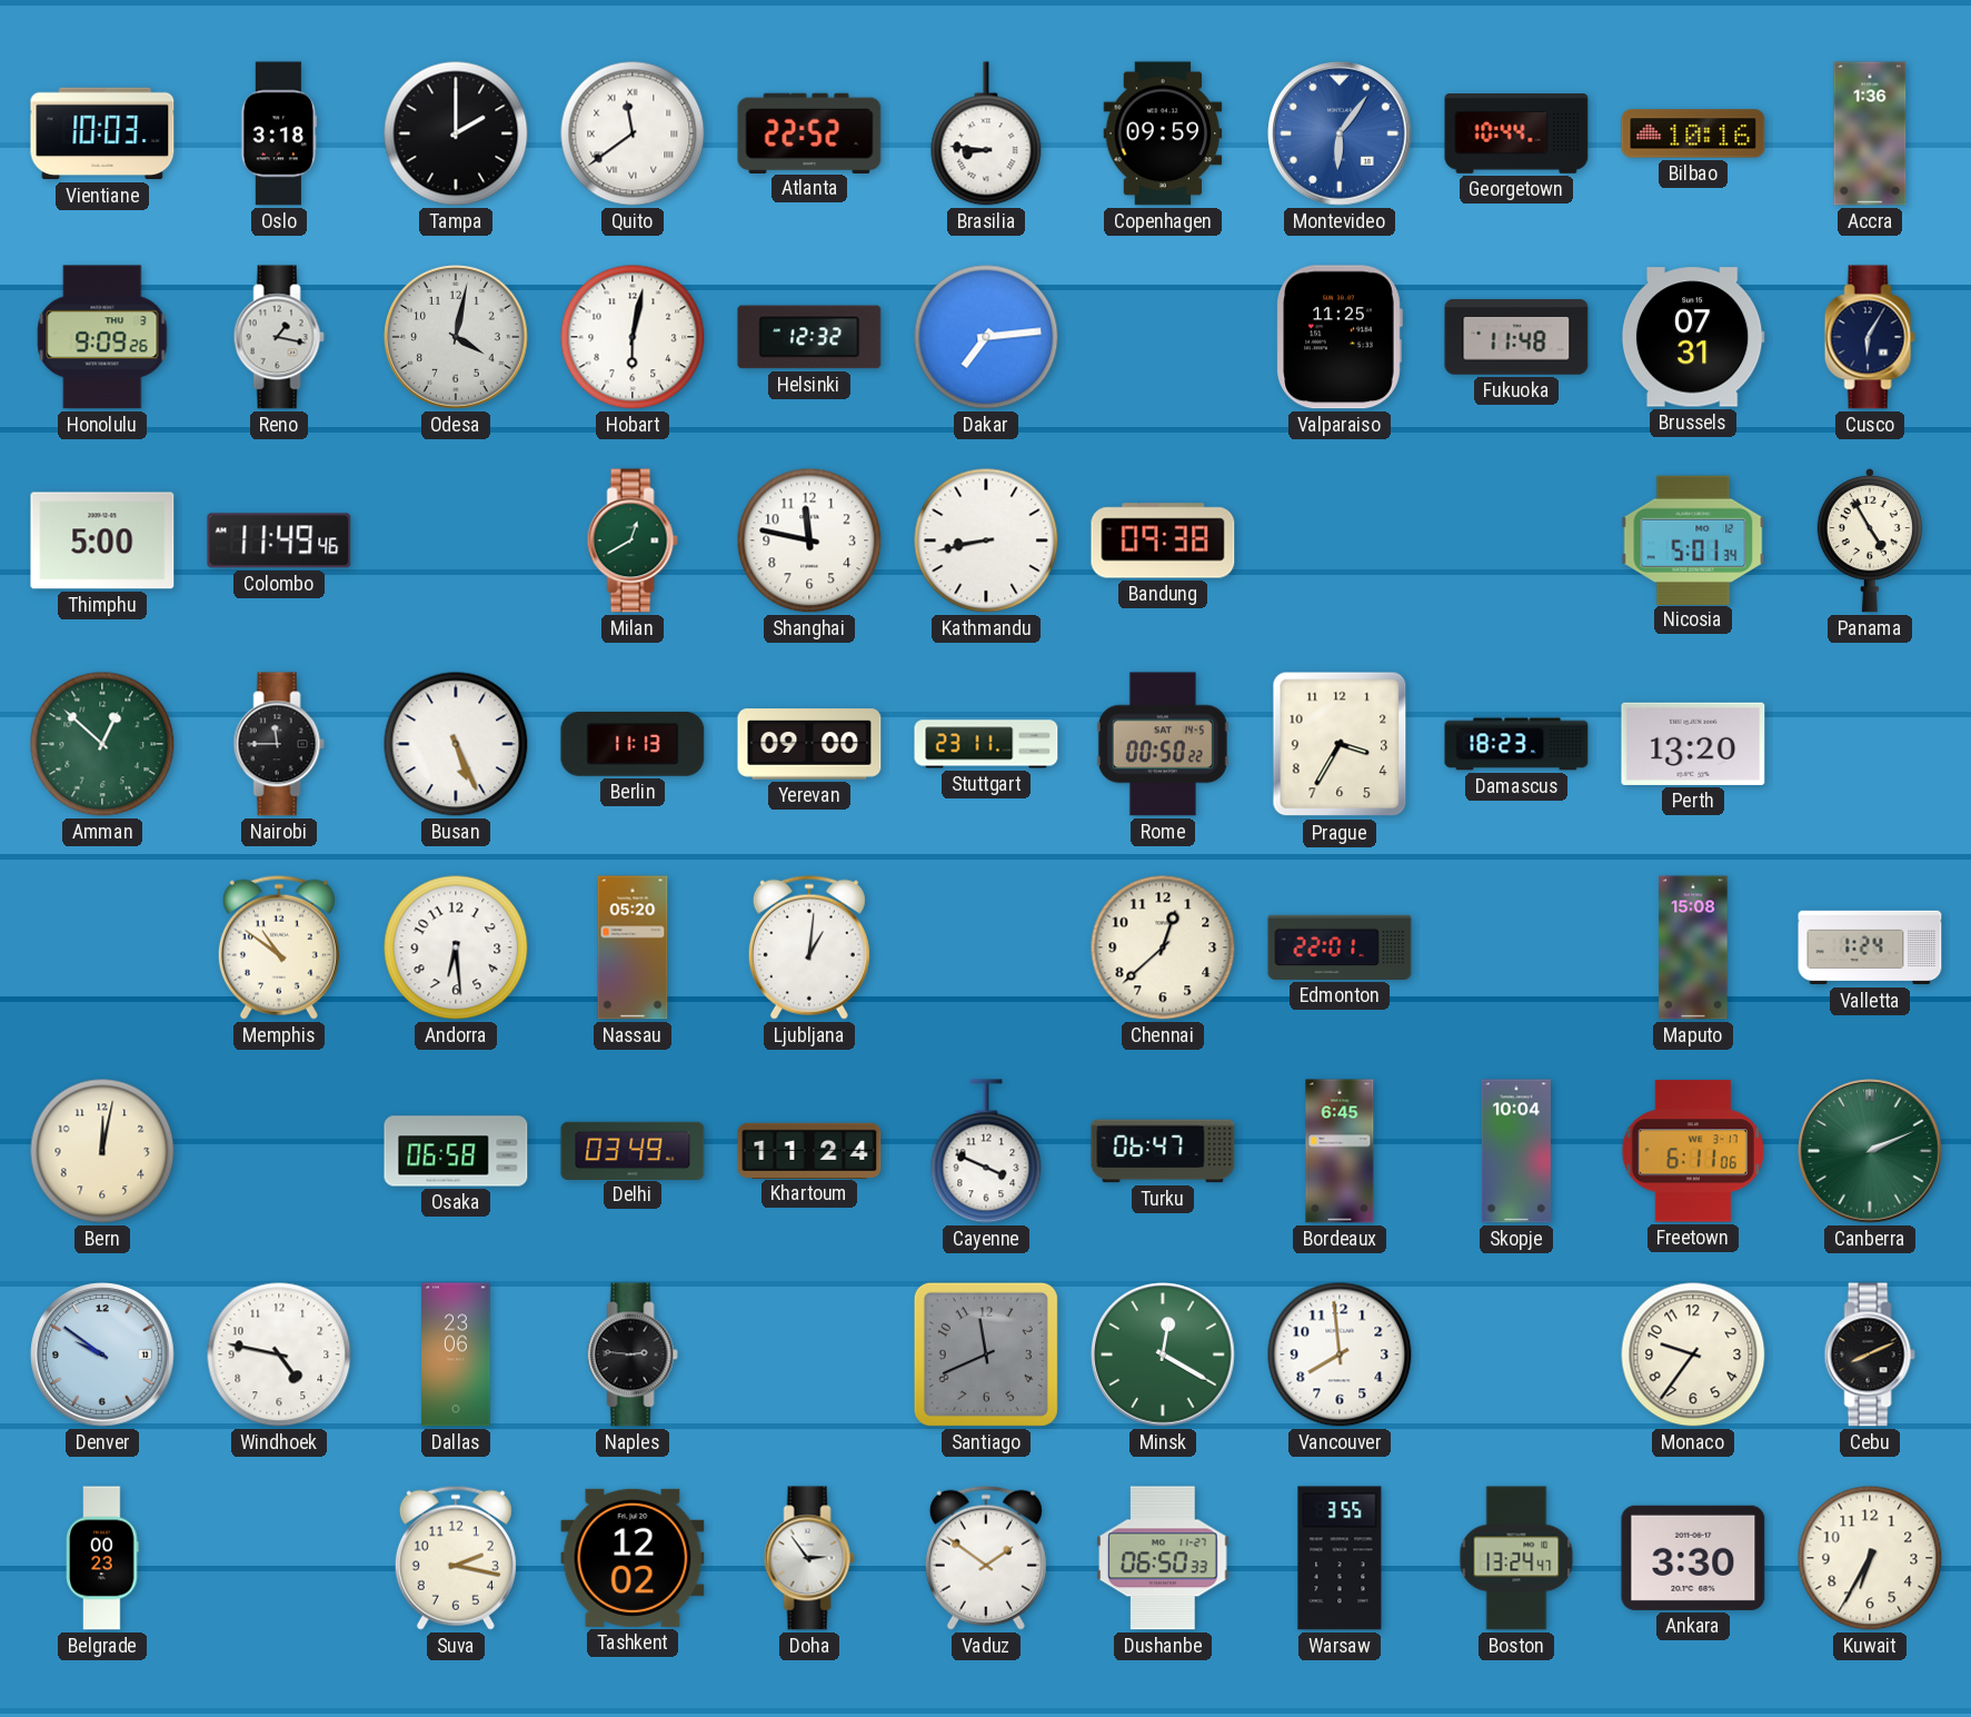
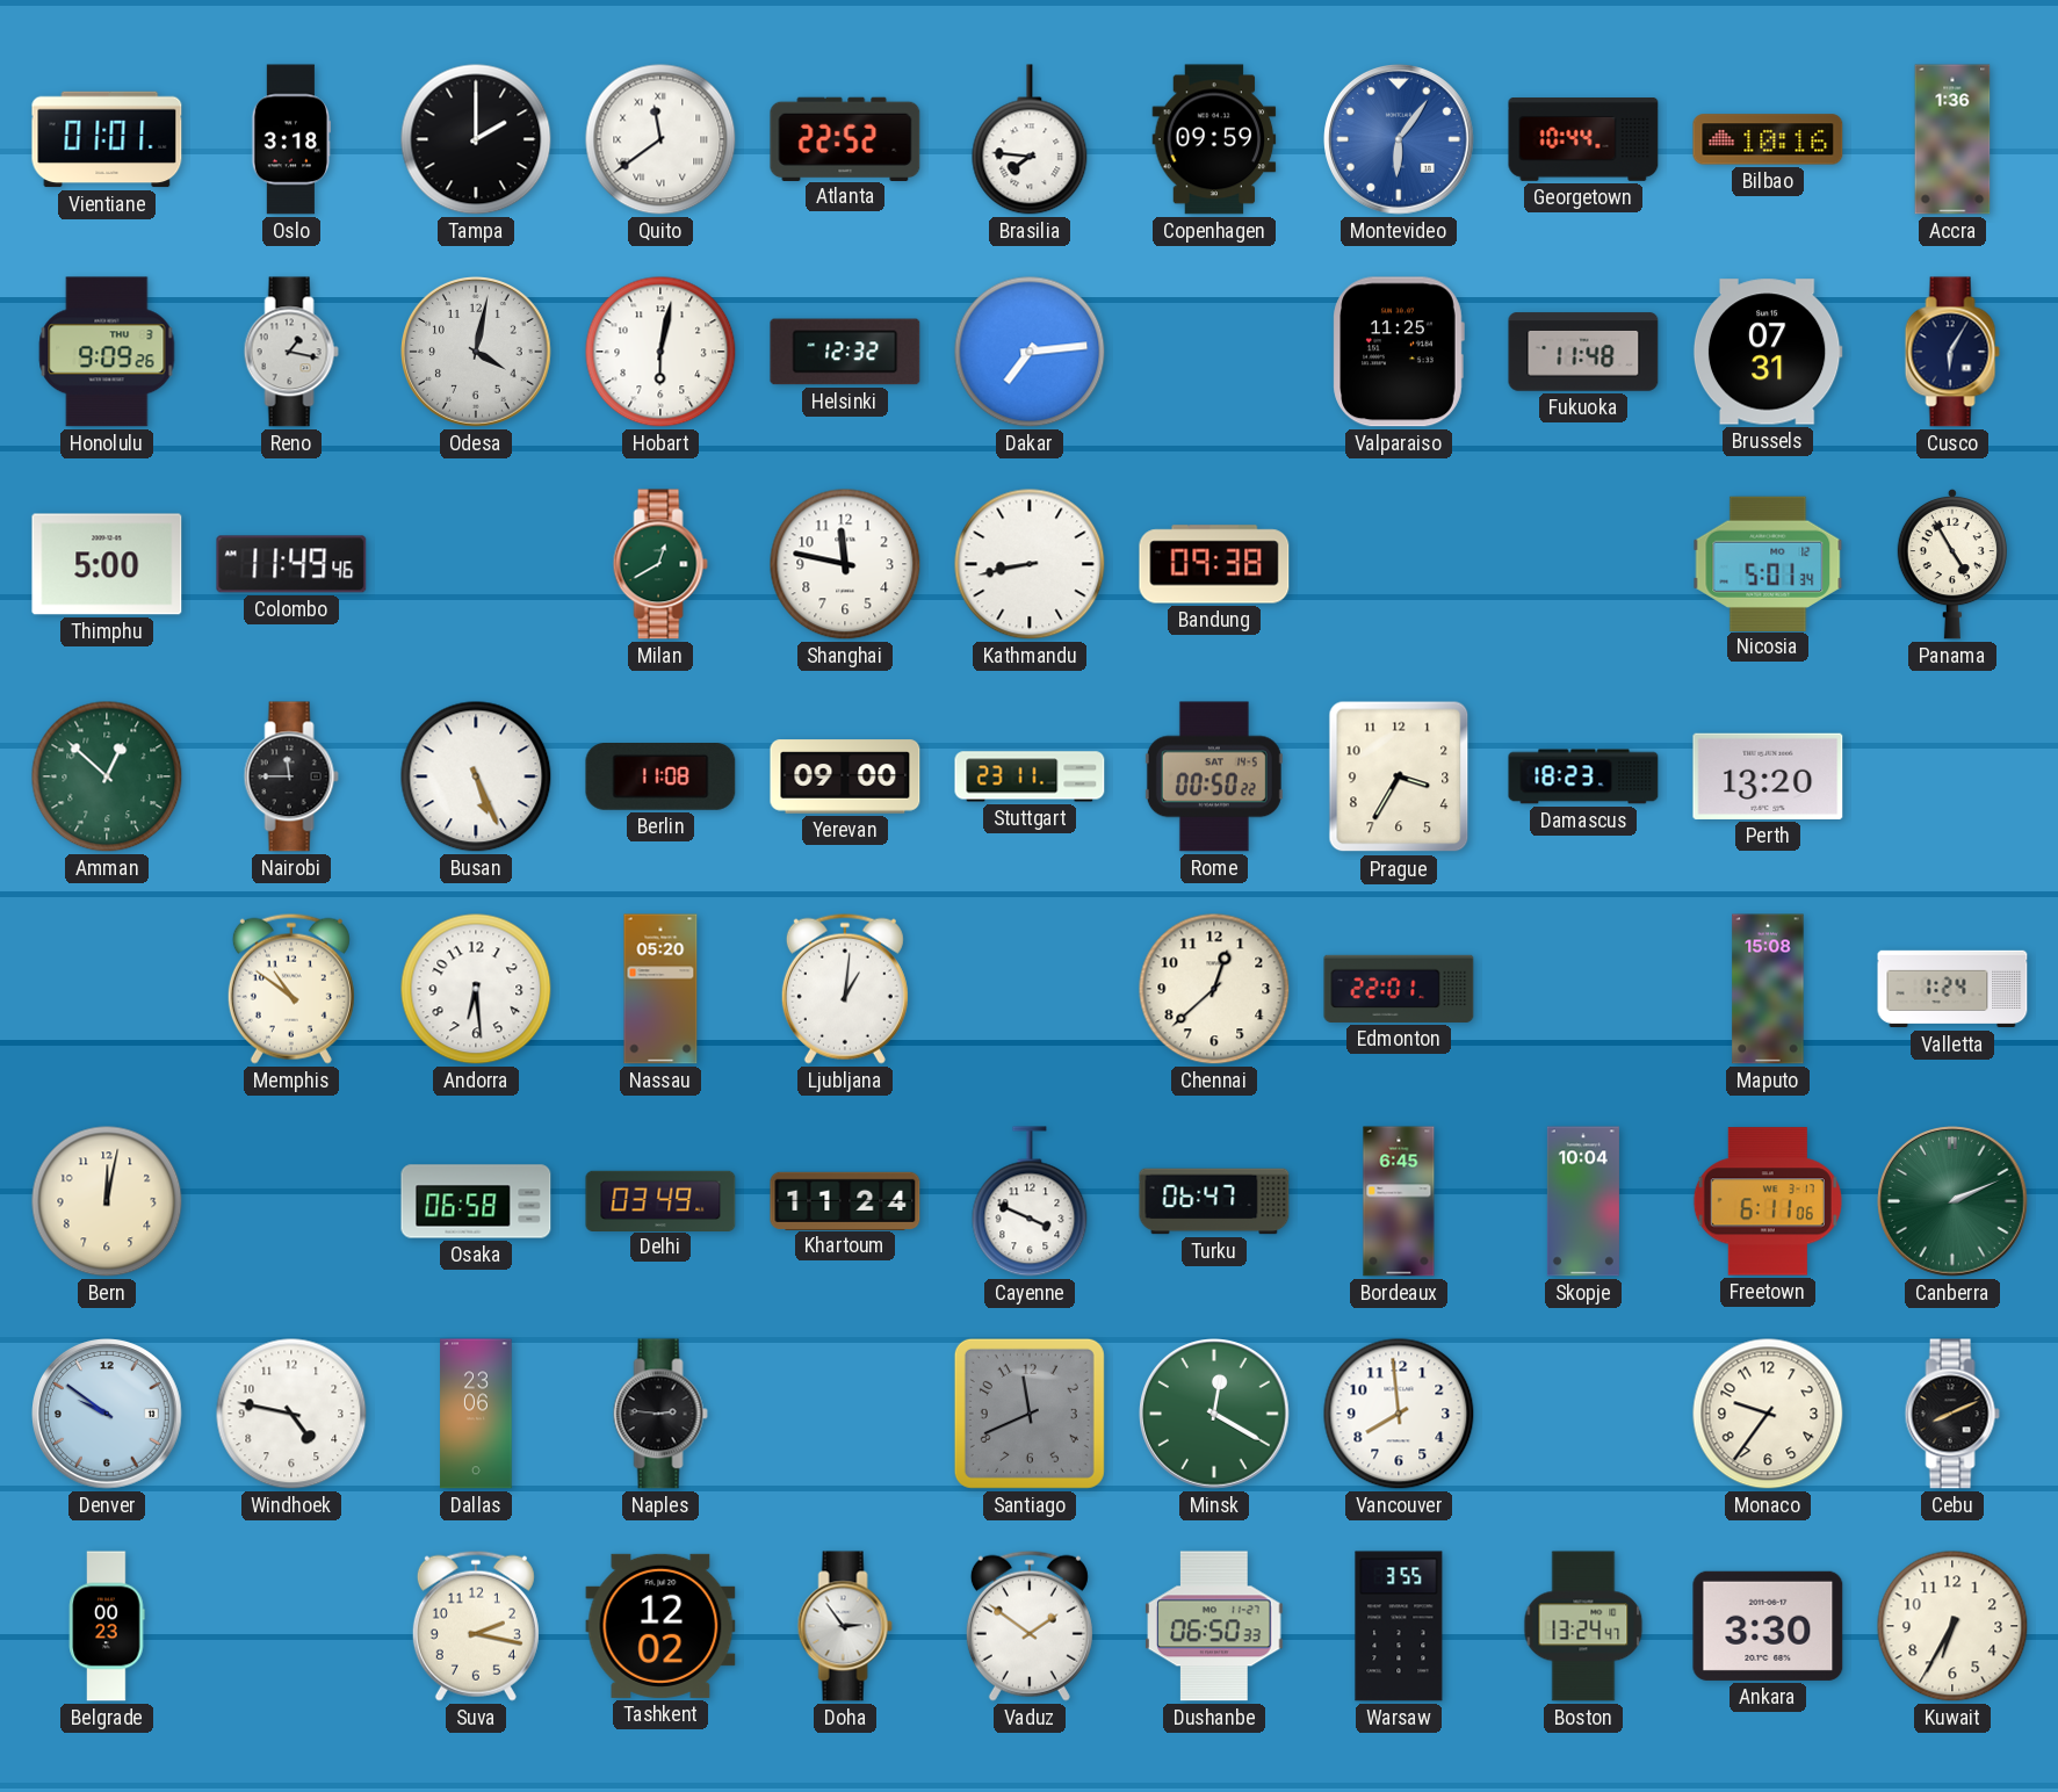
Vientiane: 10:03 -> 01:01
Brasilia: 8:46 -> 7:46
Berlin: 11:13 -> 11:08
